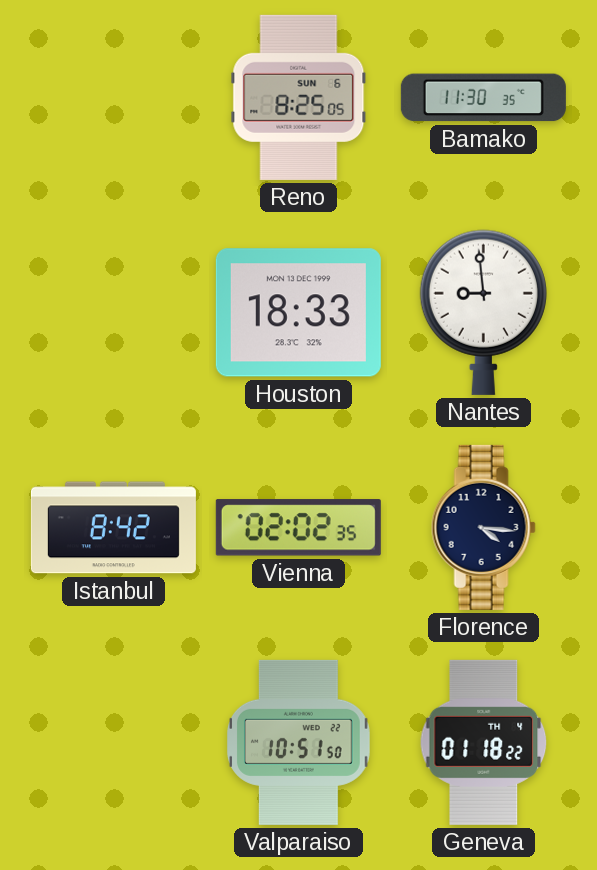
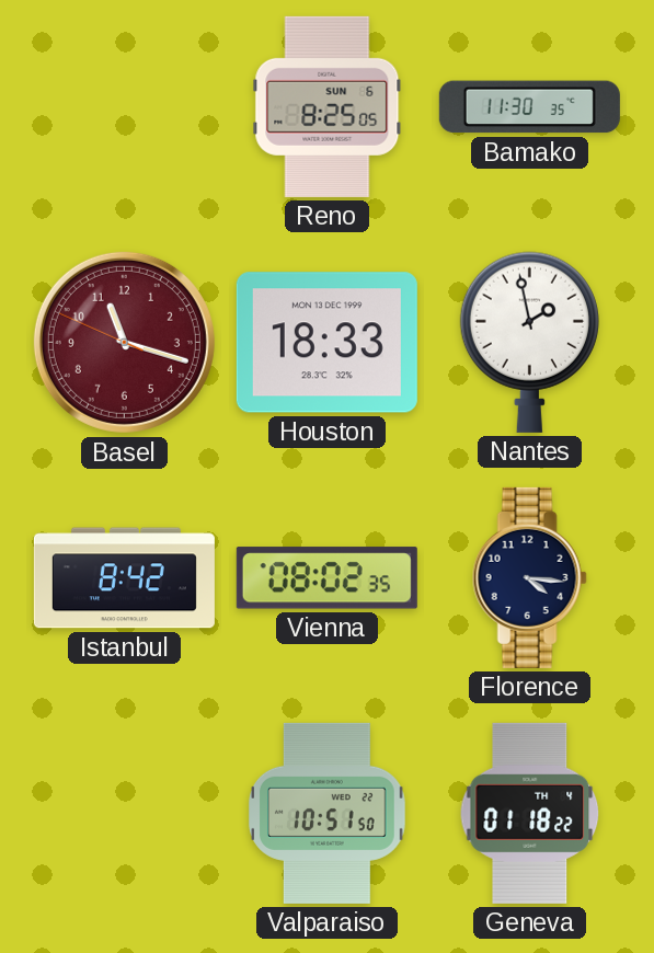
Basel: none -> 11:17
Nantes: 8:59 -> 1:58
Vienna: 02:02 -> 08:02
